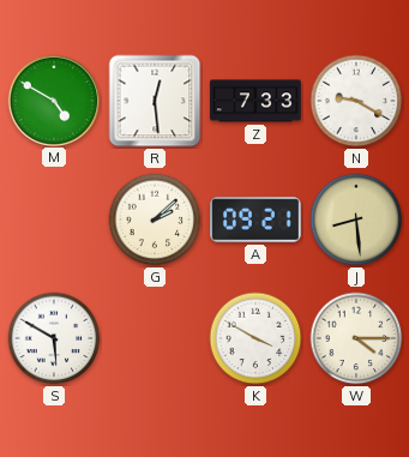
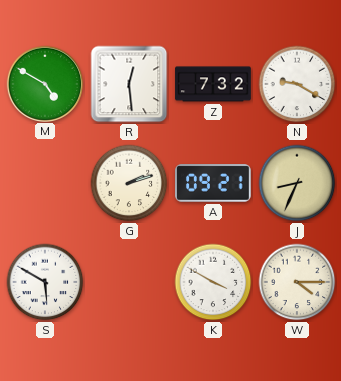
Z: 7:33 -> 7:32
G: 2:08 -> 2:12
J: 8:29 -> 8:34
